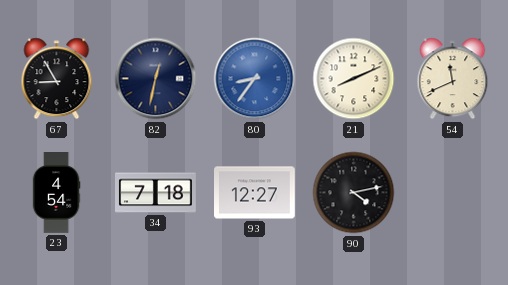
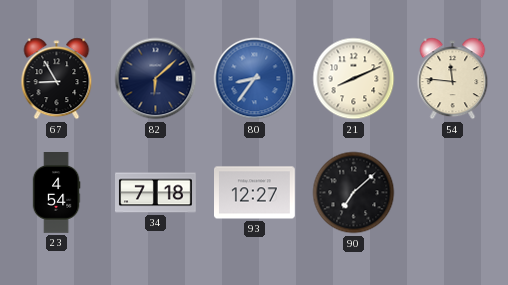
82: 12:32 -> 6:08
54: 11:41 -> 11:46
90: 4:13 -> 7:08
